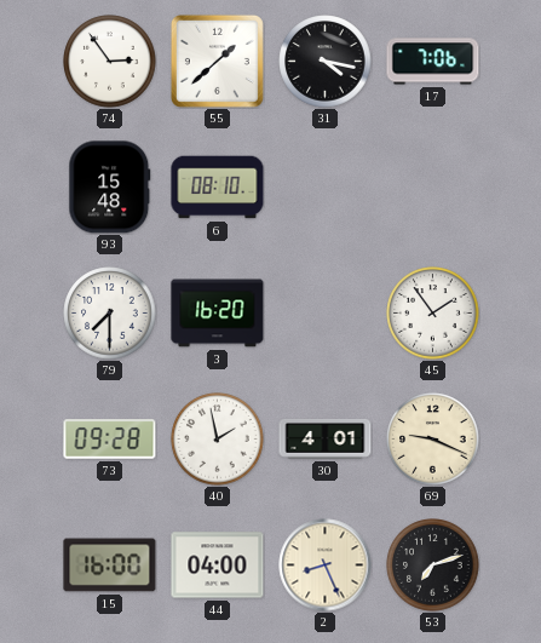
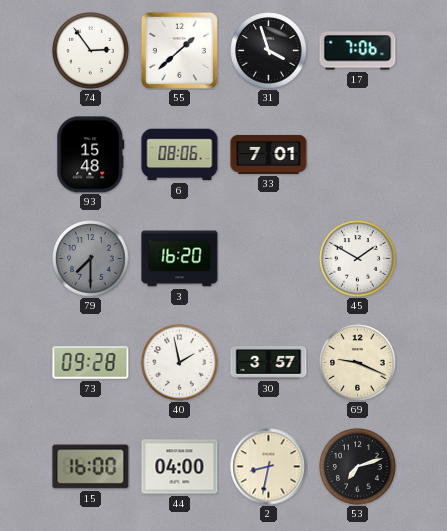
31: 4:17 -> 3:57
6: 08:10 -> 08:06
33: none -> 7:01
79 dial: white -> grey
45: 1:54 -> 1:50
30: 4:01 -> 3:57
2: 8:26 -> 8:32
